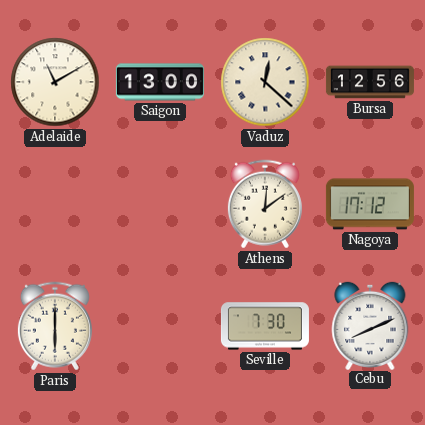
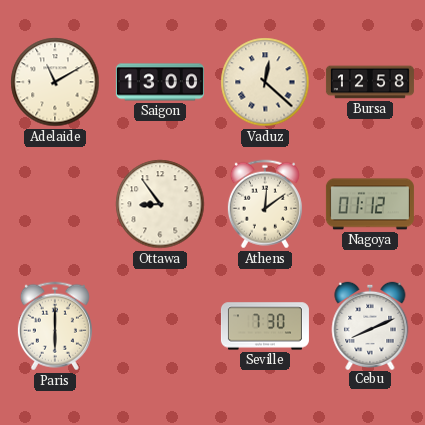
Bursa: 12:56 -> 12:58
Ottawa: none -> 8:54
Nagoya: 17:12 -> 01:12
